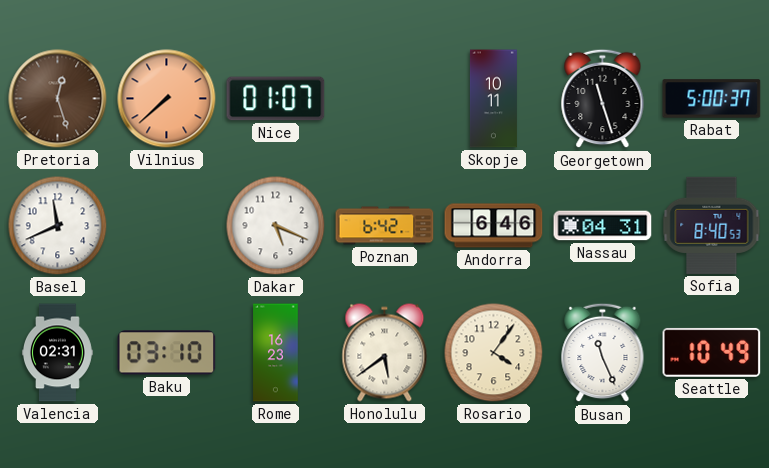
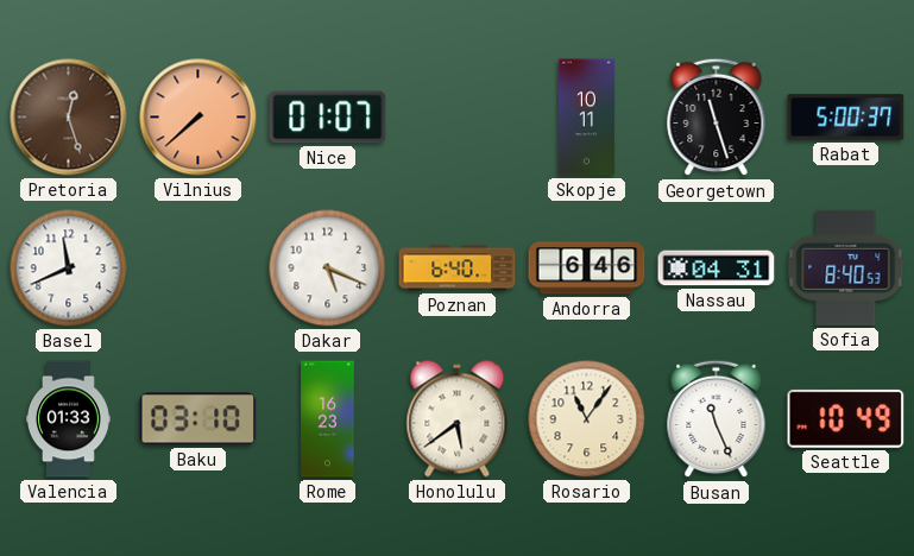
Poznan: 6:42 -> 6:40
Valencia: 02:31 -> 01:33
Rosario: 4:06 -> 11:06
